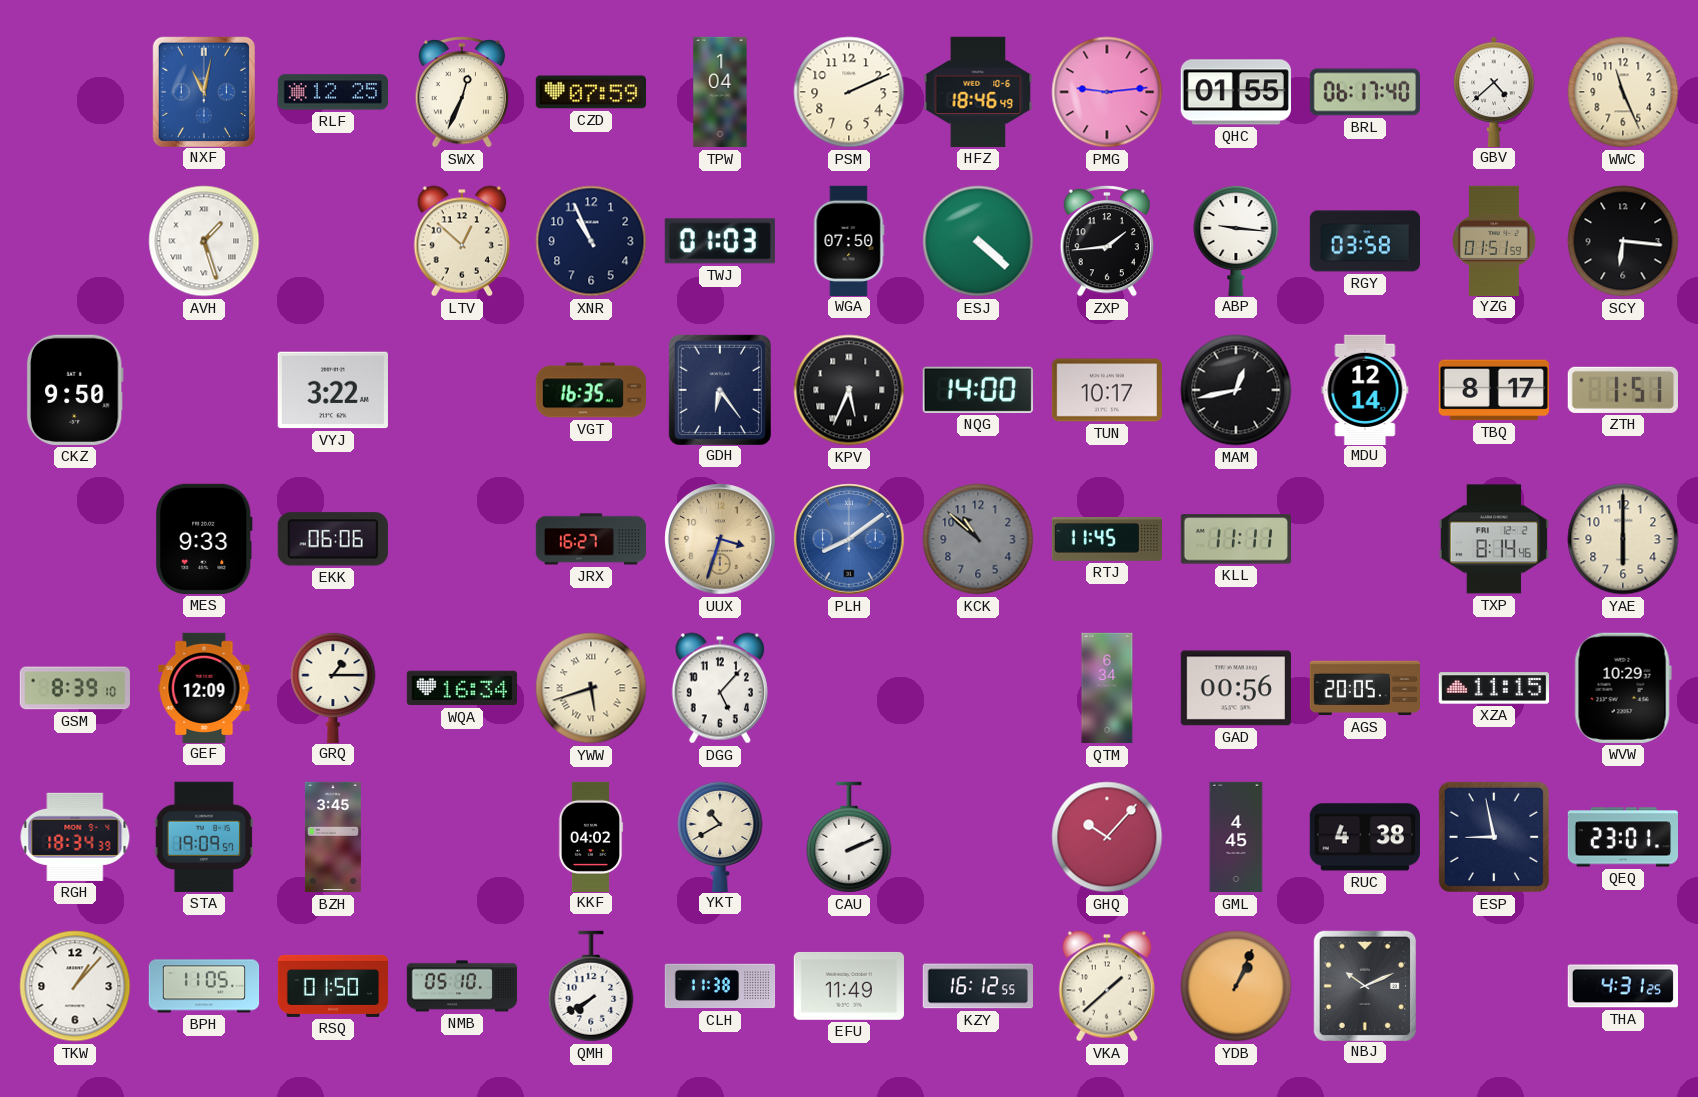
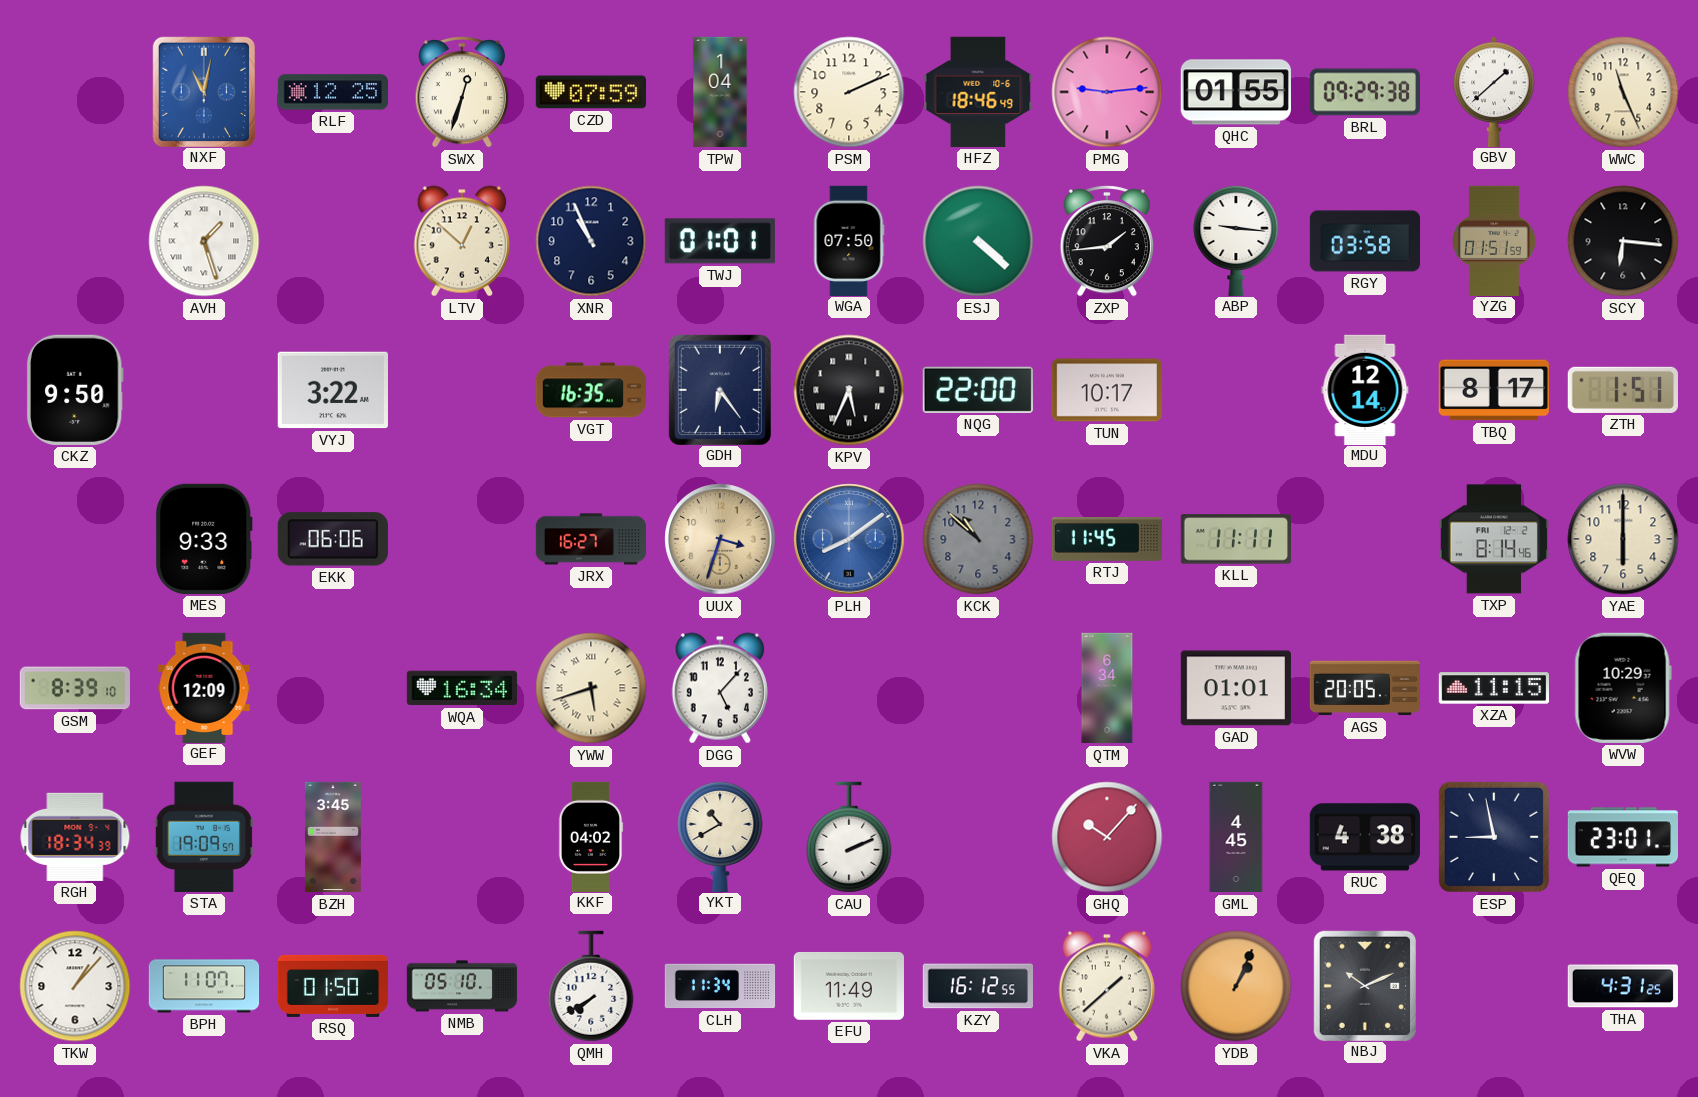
SWX: 12:34 -> 12:33
BRL: 06:17 -> 09:29
GBV: 4:38 -> 1:38
TWJ: 01:03 -> 01:01
NQG: 14:00 -> 22:00
MAM: 12:43 -> none
GRQ: 1:15 -> none
GAD: 00:56 -> 01:01
BPH: 11:05 -> 11:07
CLH: 11:38 -> 11:34
